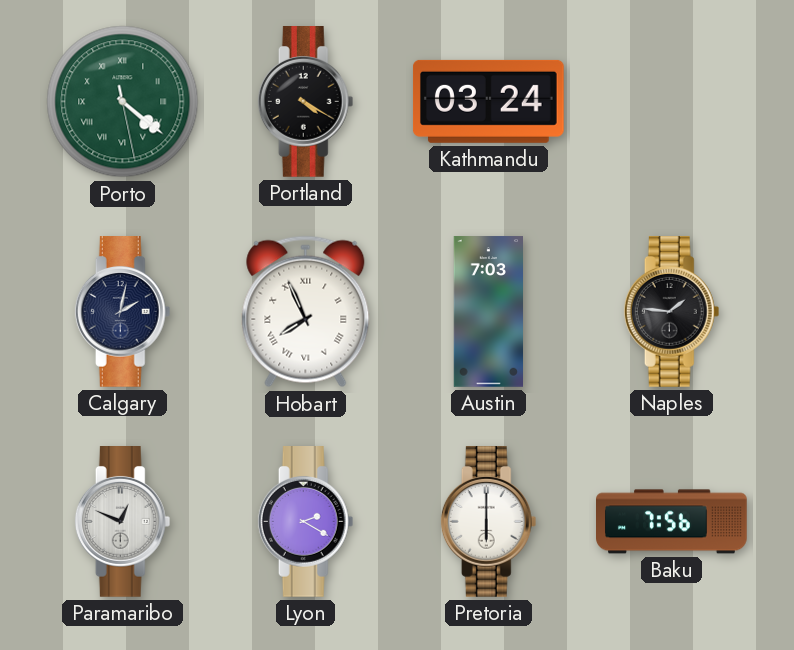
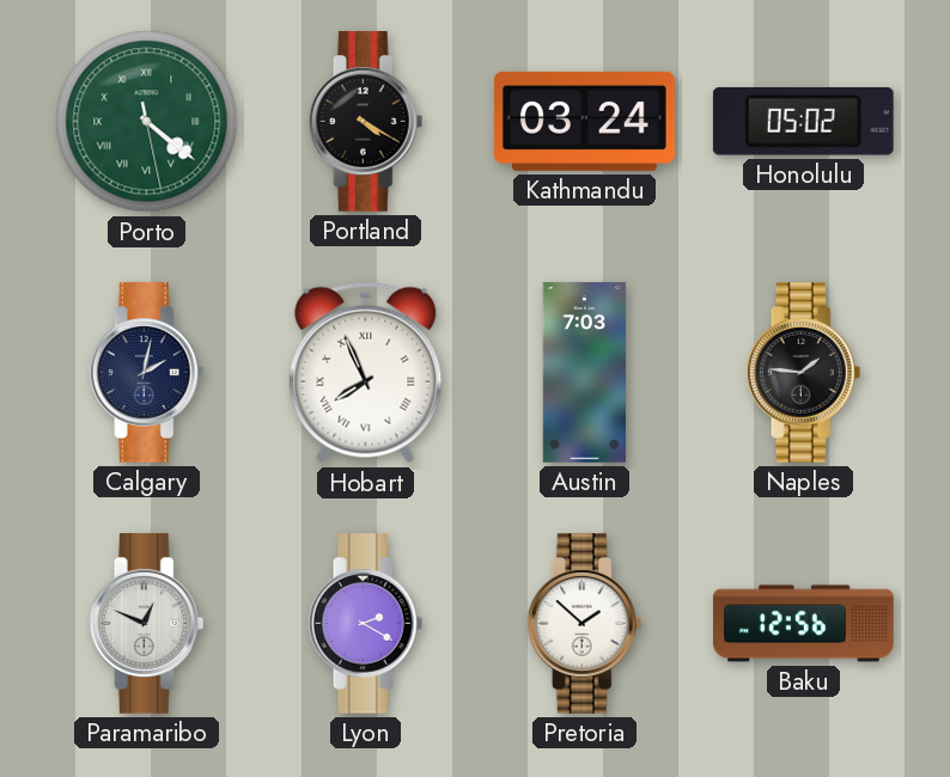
Honolulu: none -> 05:02
Pretoria: 6:00 -> 1:52
Baku: 7:56 -> 12:56
